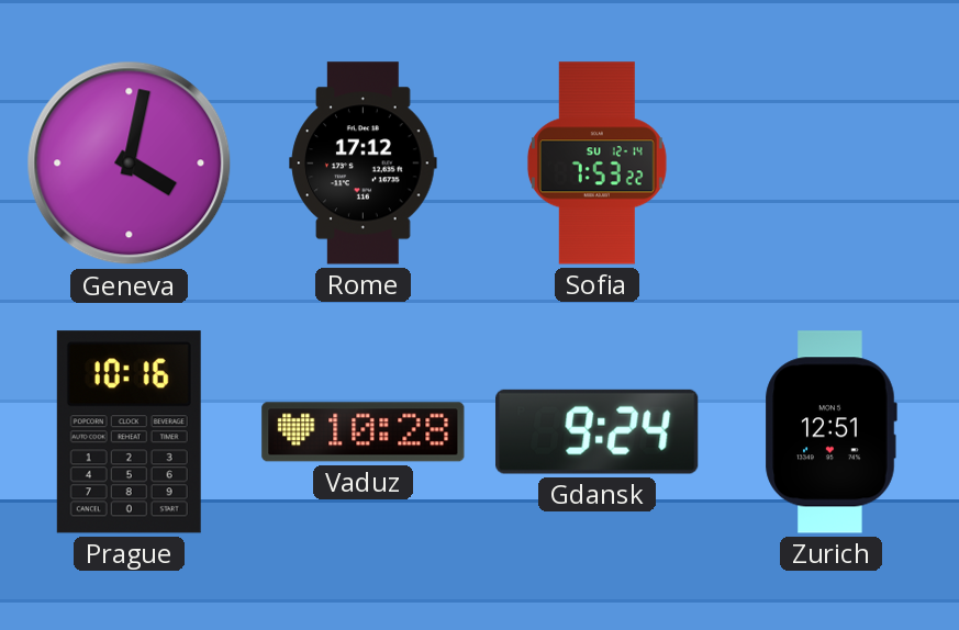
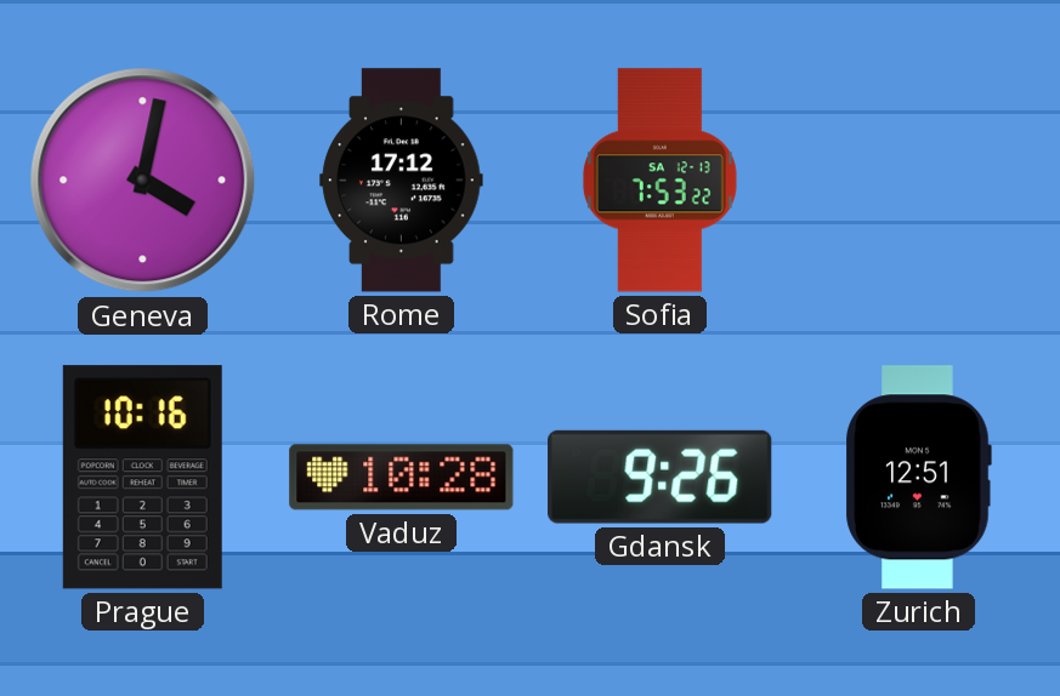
Sofia date: SU 12-14 -> SA 12-13
Gdansk: 9:24 -> 9:26
